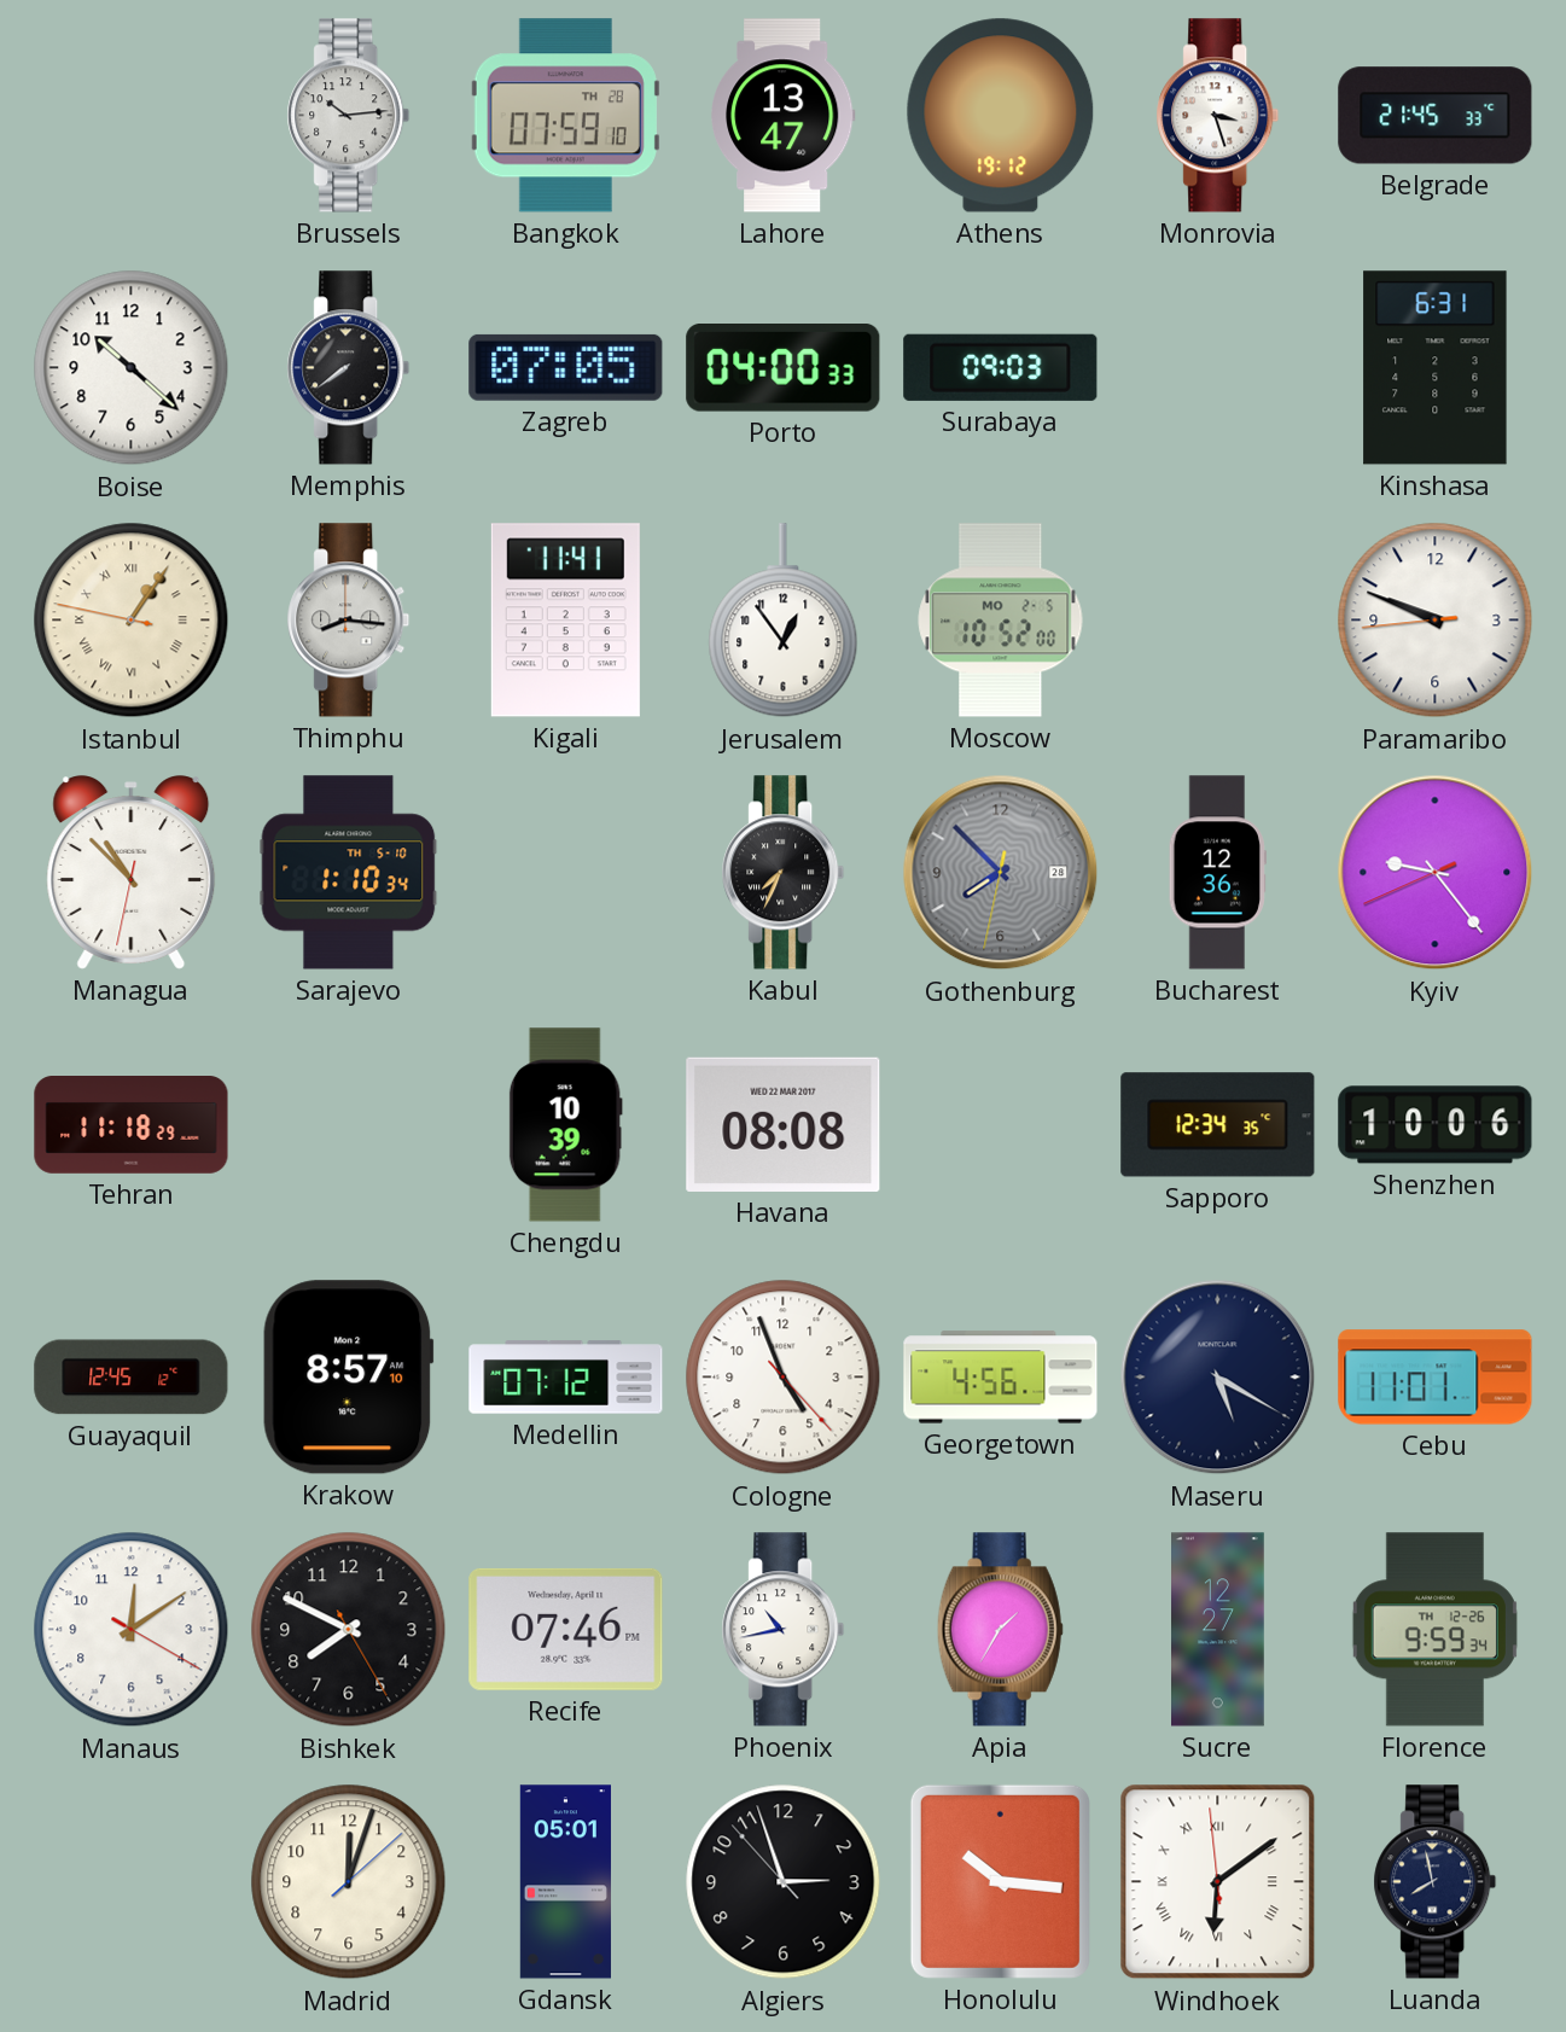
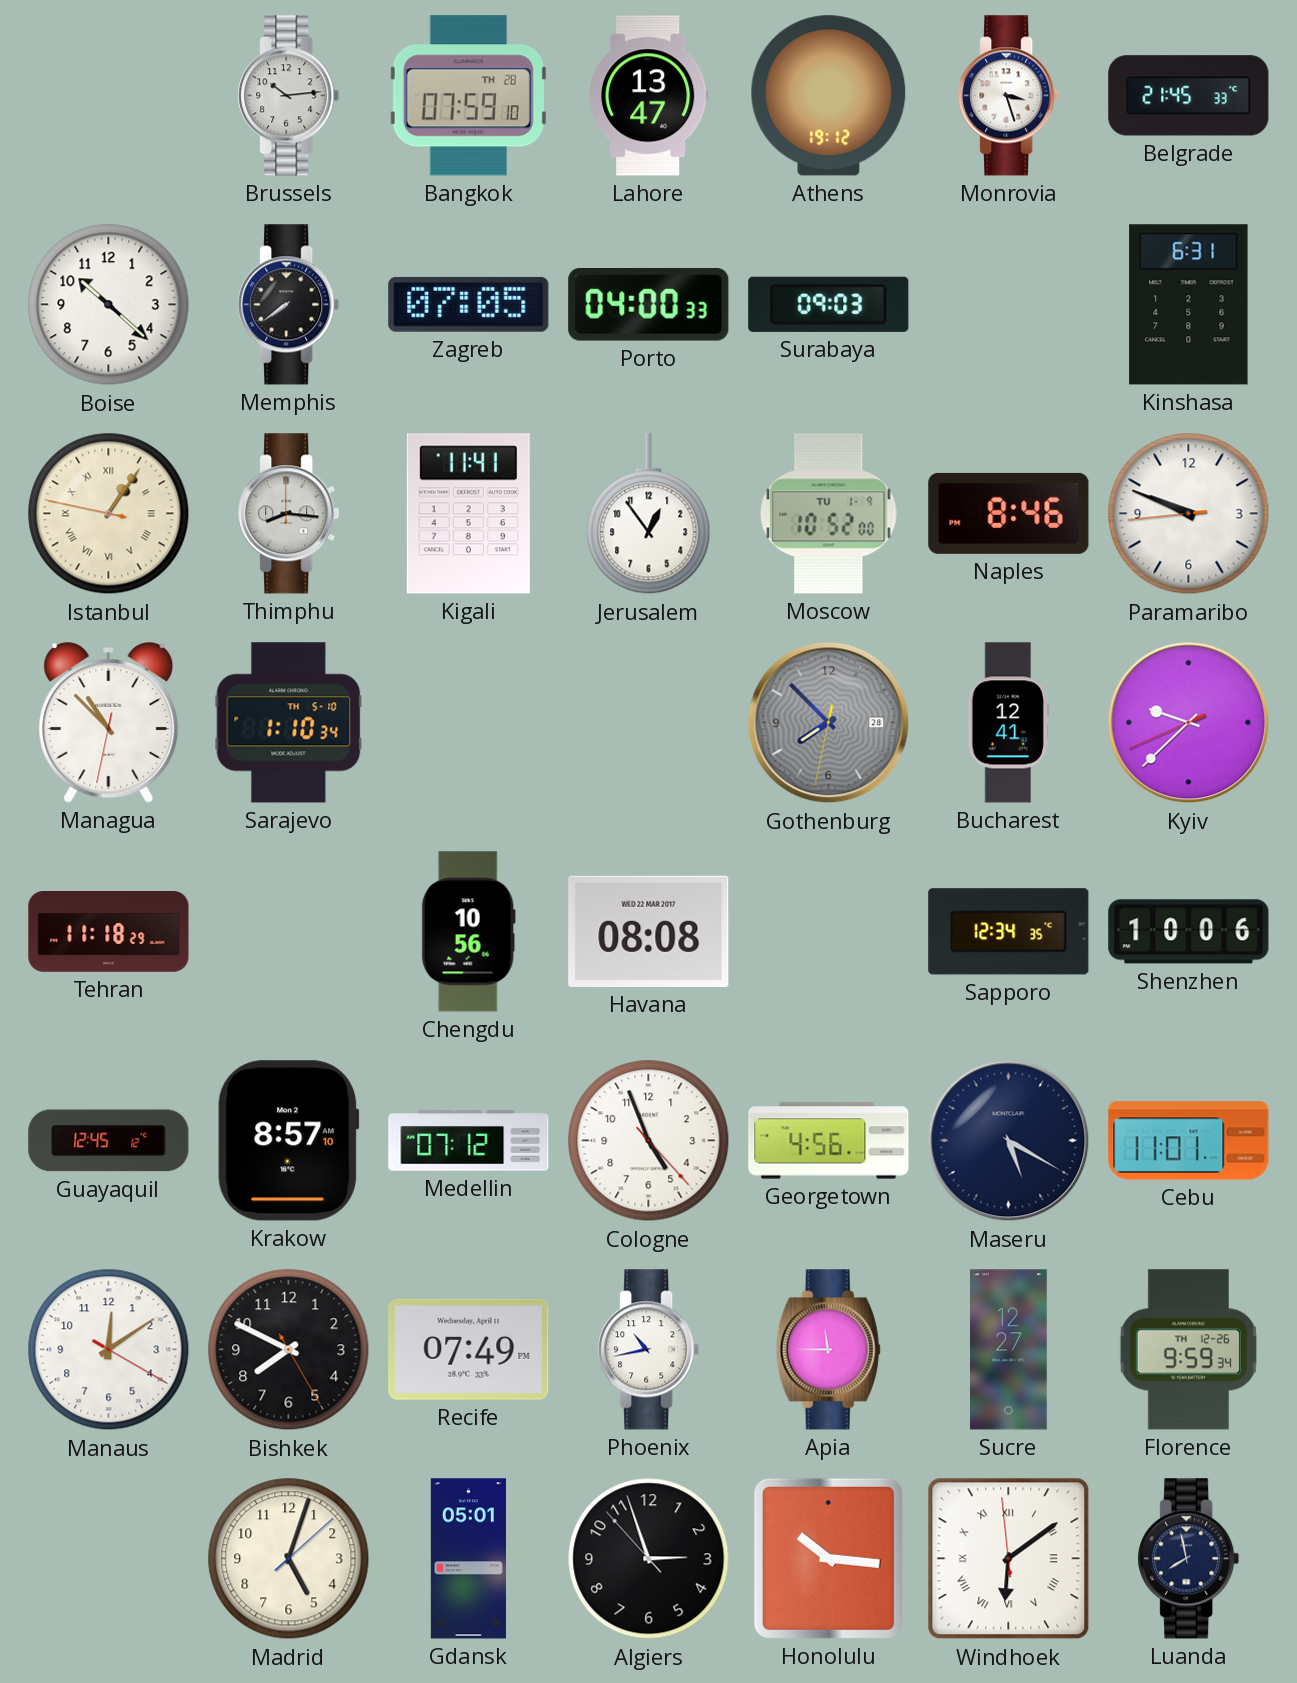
Moscow date: MO 2-5 -> TU 1-9
Naples: none -> 8:46
Kabul: 7:34 -> none
Bucharest: 12:36 -> 12:41
Kyiv: 9:23 -> 9:37
Chengdu: 10:39 -> 10:56
Recife: 07:46 -> 07:49
Apia: 1:35 -> 11:45
Madrid: 12:03 -> 5:03
